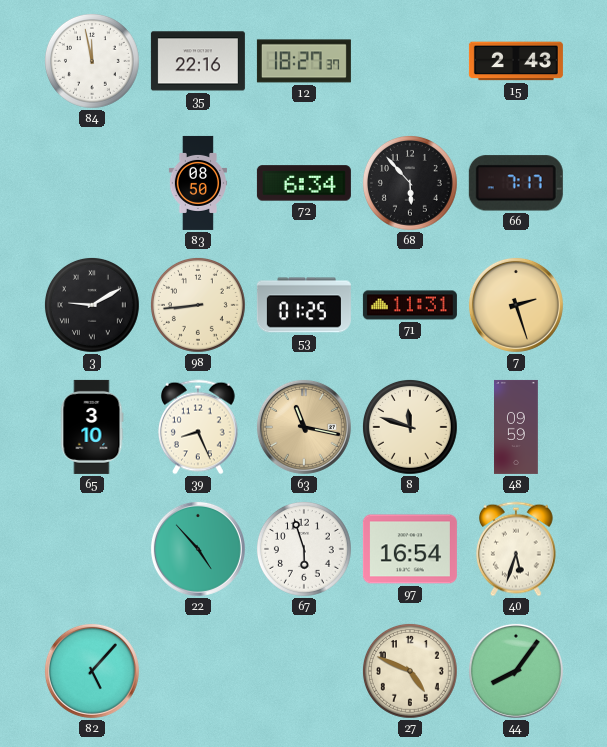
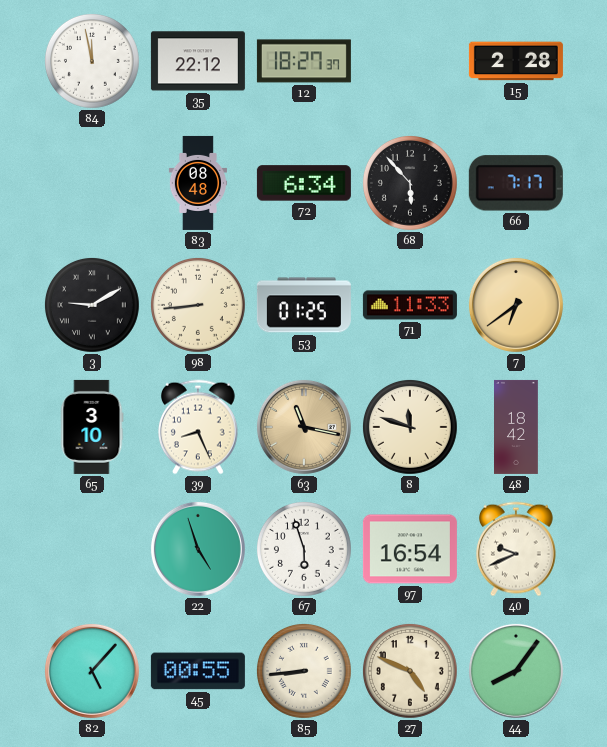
35: 22:16 -> 22:12
15: 2:43 -> 2:28
83: 08:50 -> 08:48
71: 11:31 -> 11:33
7: 2:27 -> 6:39
48: 09:59 -> 18:42
22: 4:53 -> 4:57
40: 5:33 -> 9:41
45: none -> 00:55
85: none -> 8:44
